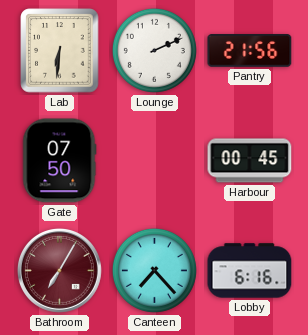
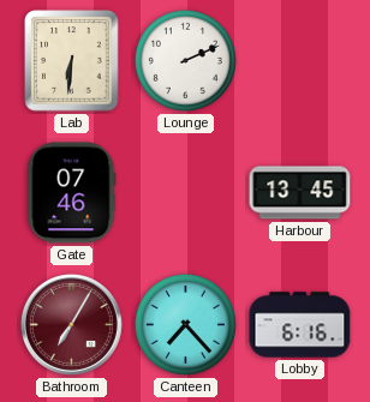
Pantry: 21:56 -> none
Gate: 07:50 -> 07:46
Harbour: 00:45 -> 13:45
